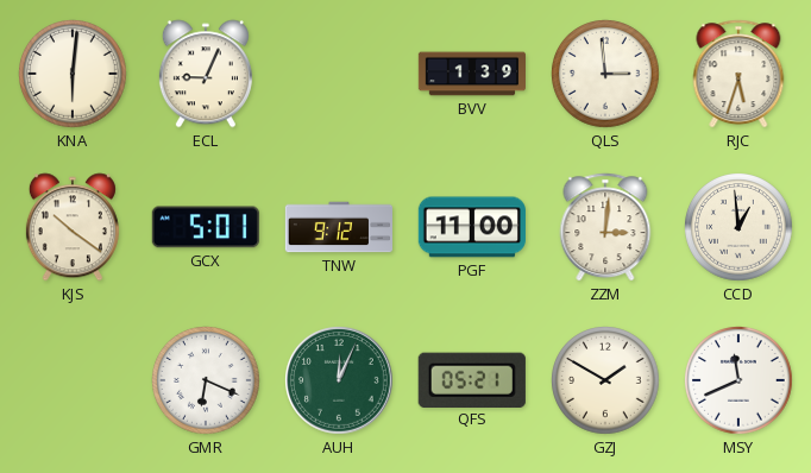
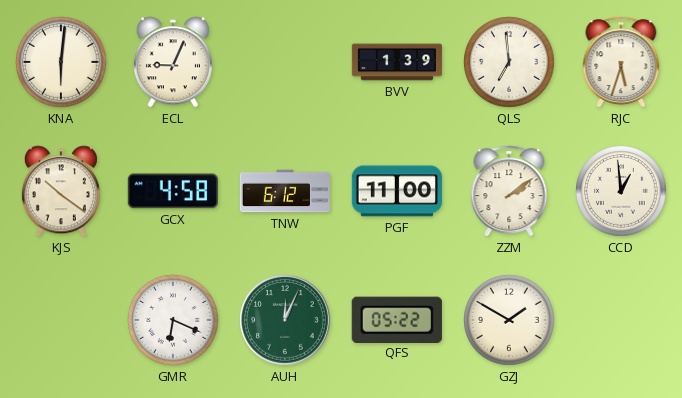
QLS: 2:59 -> 6:59
GCX: 5:01 -> 4:58
TNW: 9:12 -> 6:12
ZZM: 3:01 -> 2:09
QFS: 05:21 -> 05:22
MSY: 11:41 -> none
